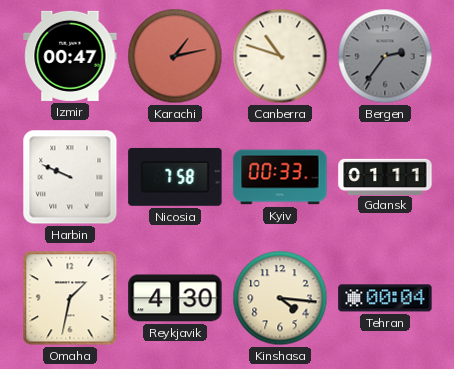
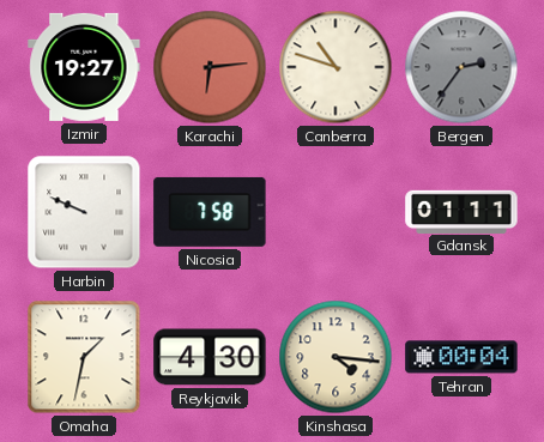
Izmir: 00:47 -> 19:27
Karachi: 1:13 -> 6:14
Kyiv: 00:33 -> none
